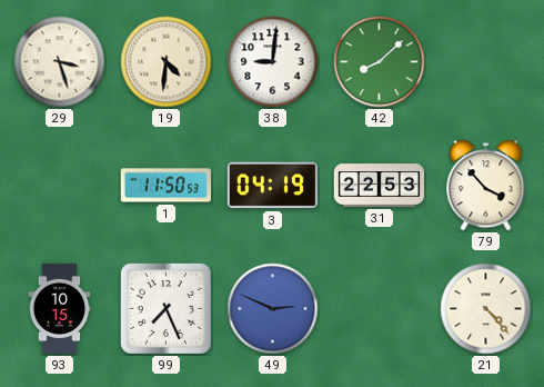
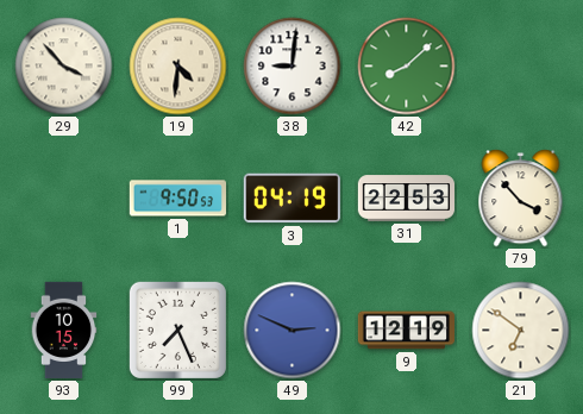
29: 3:27 -> 3:53
1: 11:50 -> 9:50
9: none -> 12:19
21: 4:23 -> 6:51
